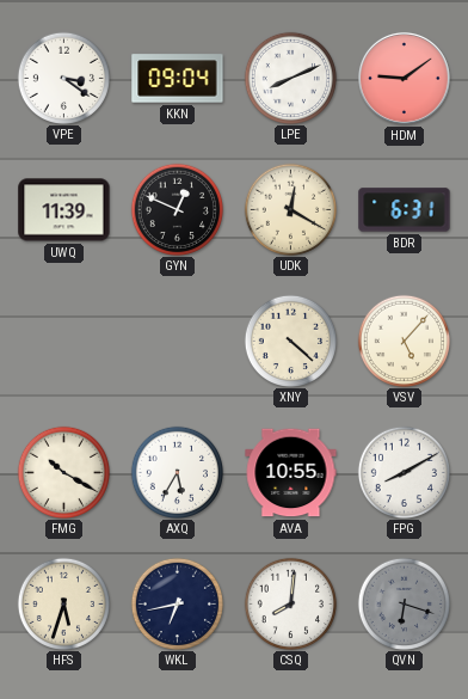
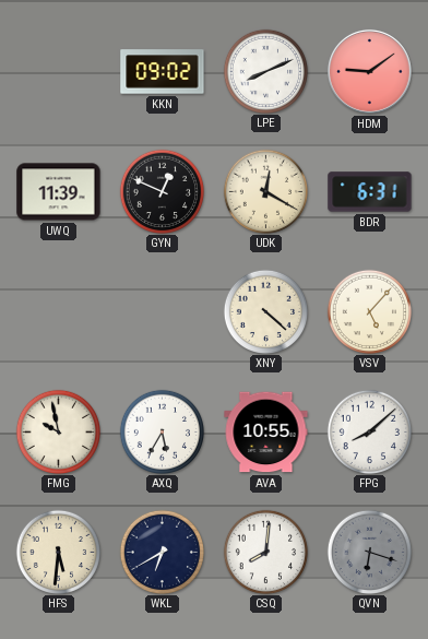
VPE: 3:21 -> none
KKN: 09:04 -> 09:02
FMG: 10:20 -> 9:58
FPG: 8:10 -> 8:08
HFS: 5:33 -> 5:31
WKL: 6:43 -> 6:40
